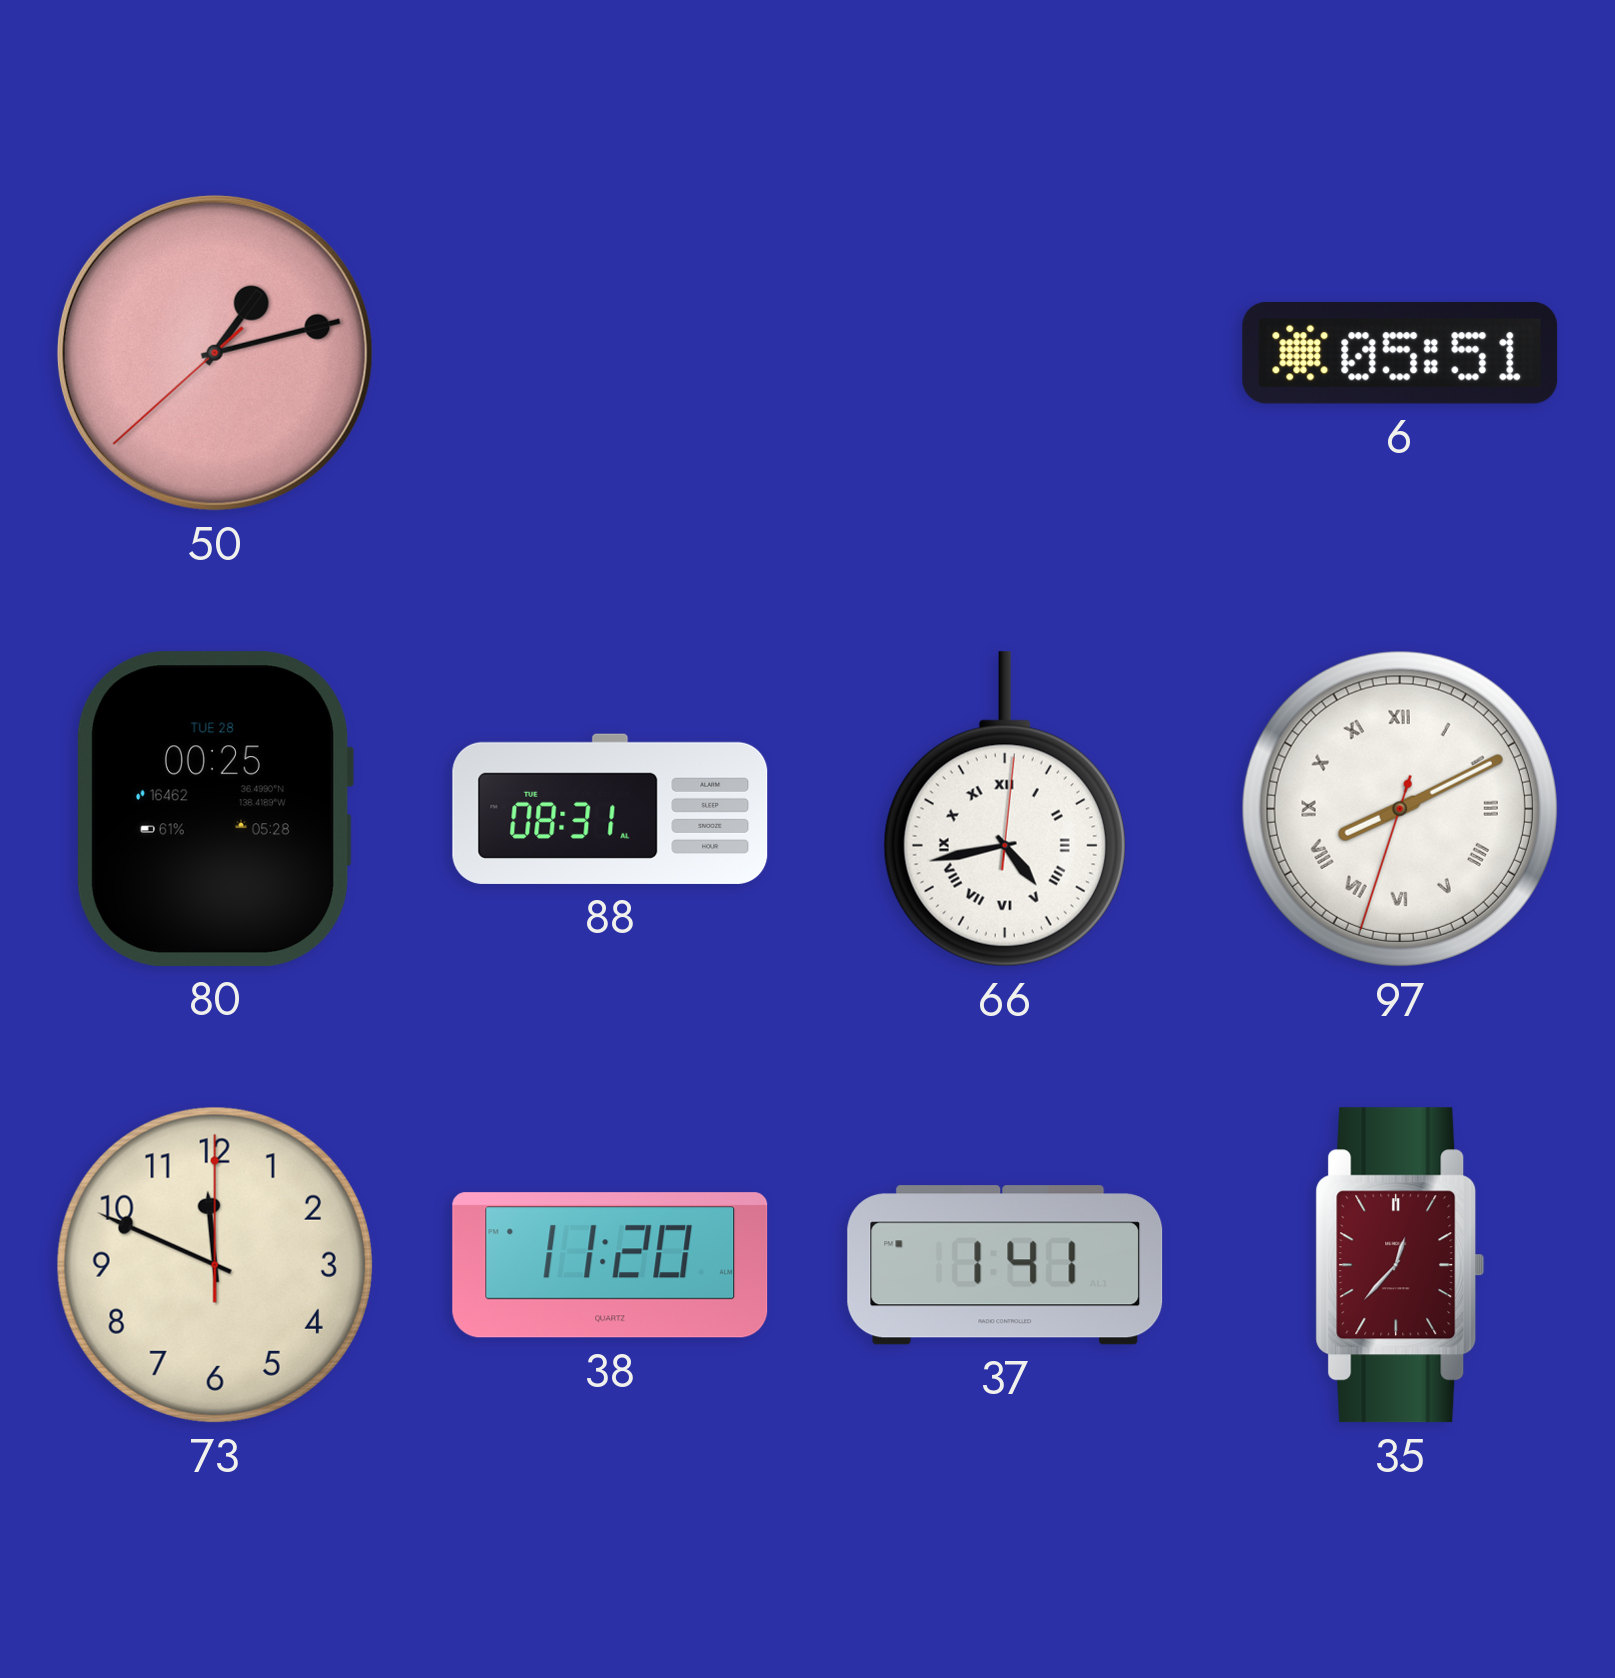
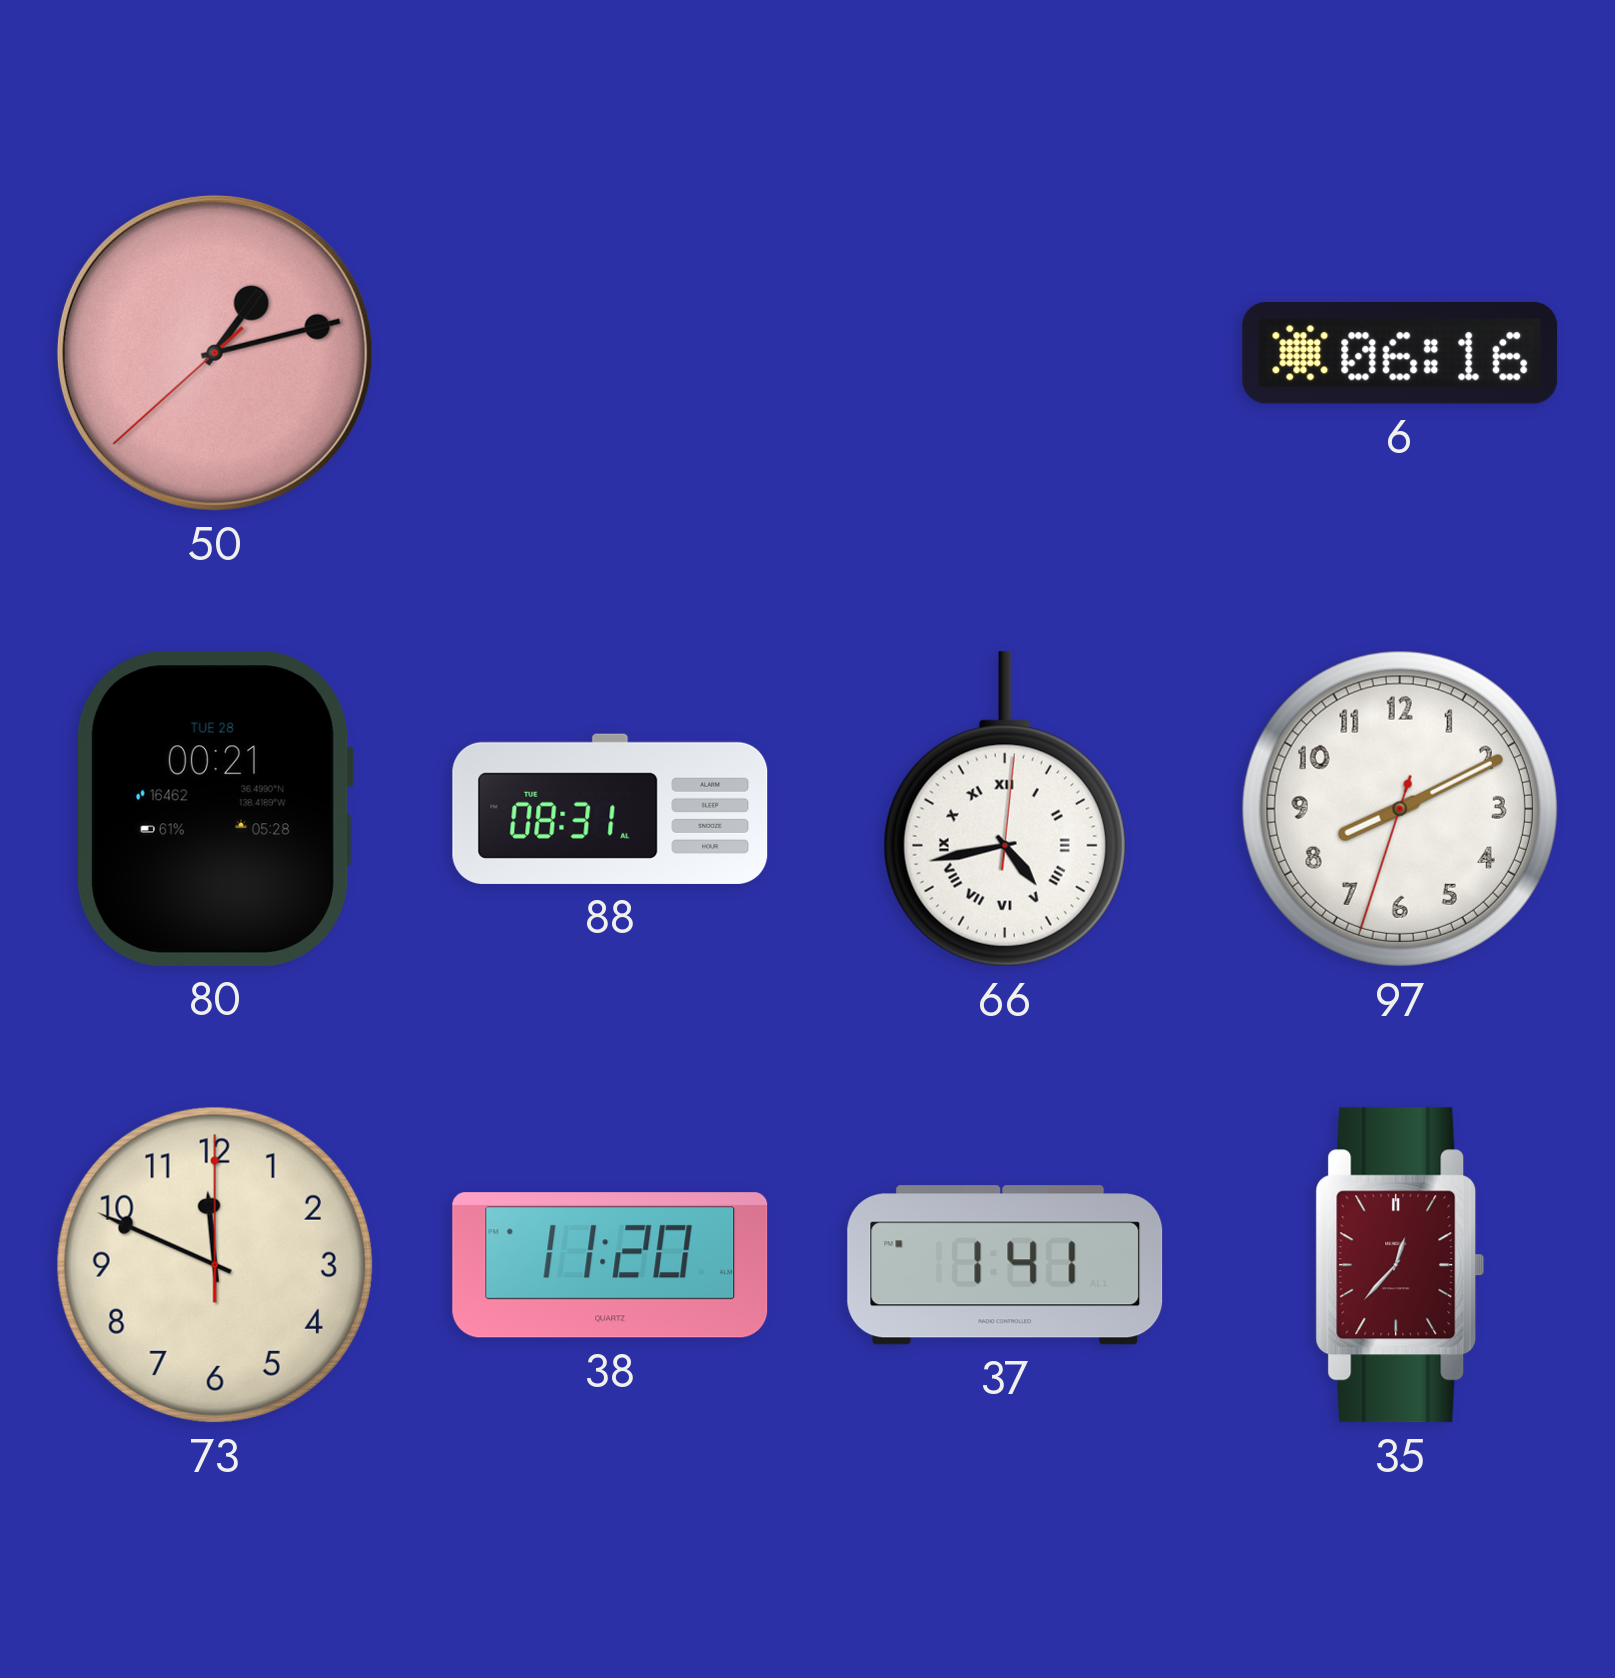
6: 05:51 -> 06:16
80: 00:25 -> 00:21
97 numerals: Roman -> Arabic
